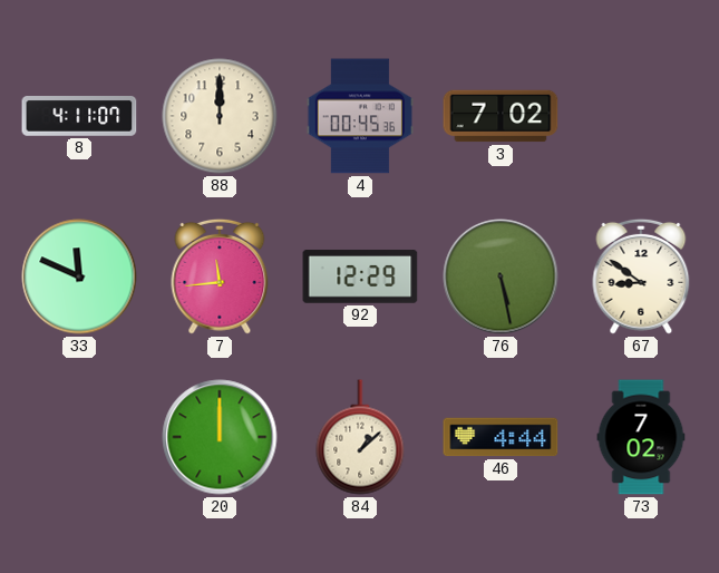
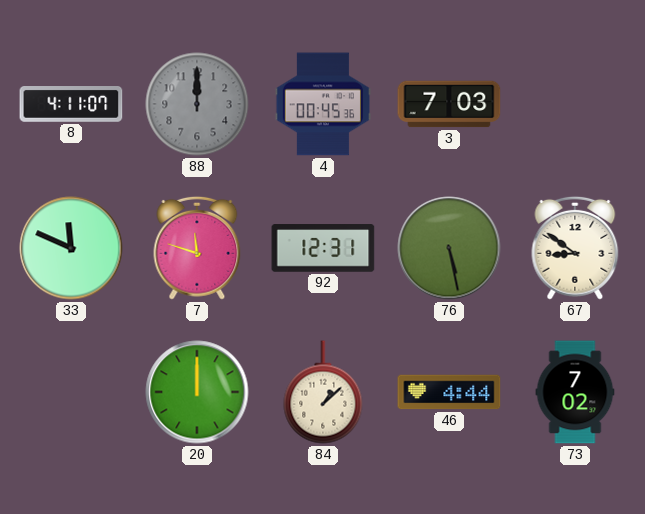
88 dial: cream -> grey
3: 7:02 -> 7:03
7: 11:44 -> 11:48
92: 12:29 -> 12:31
